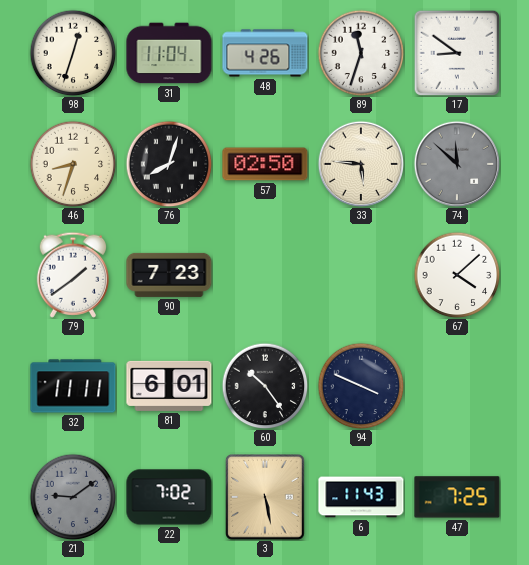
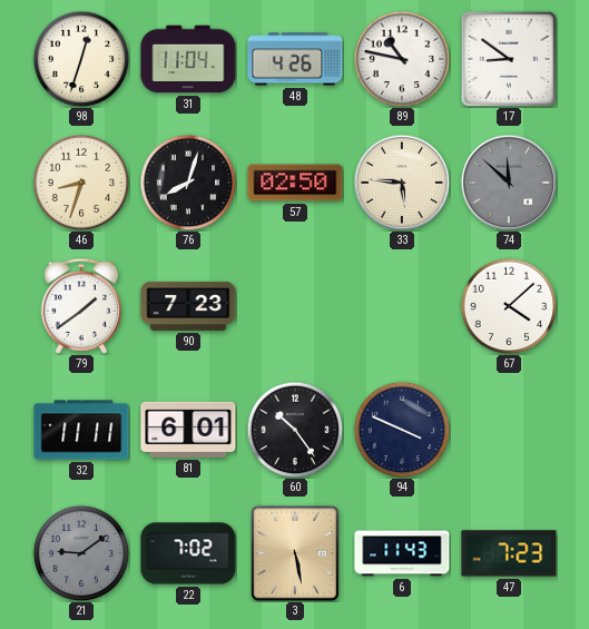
89: 11:33 -> 10:47
47: 7:25 -> 7:23
